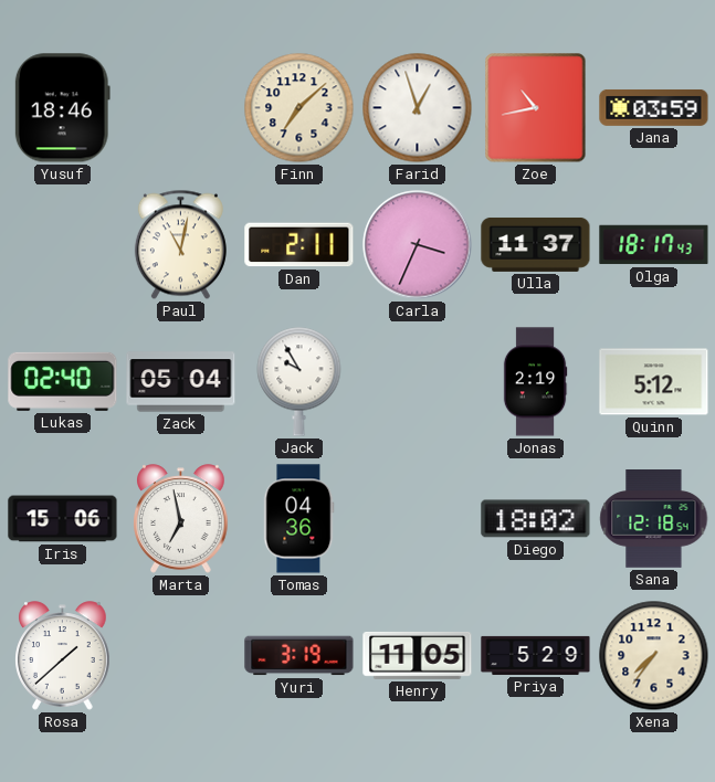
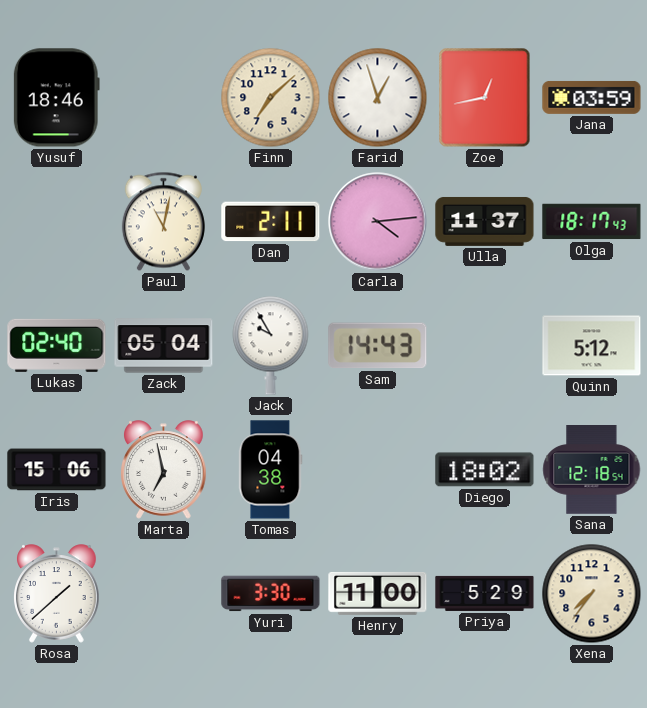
Zoe: 10:43 -> 12:43
Carla: 3:34 -> 4:14
Sam: none -> 14:43
Jonas: 2:19 -> none
Tomas: 04:36 -> 04:38
Yuri: 3:19 -> 3:30
Henry: 11:05 -> 11:00
